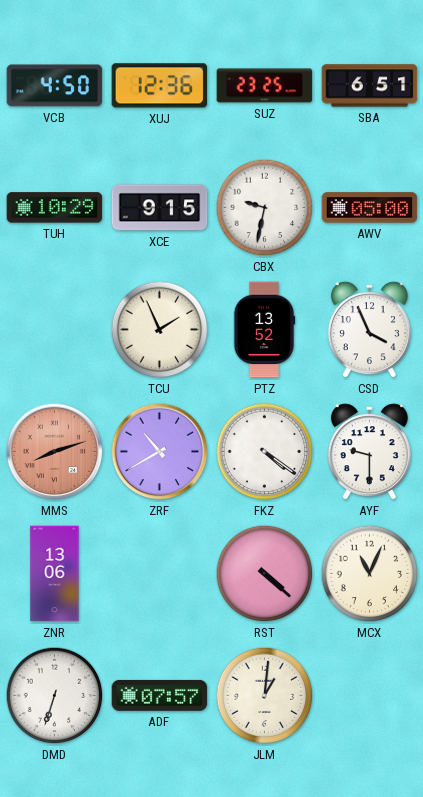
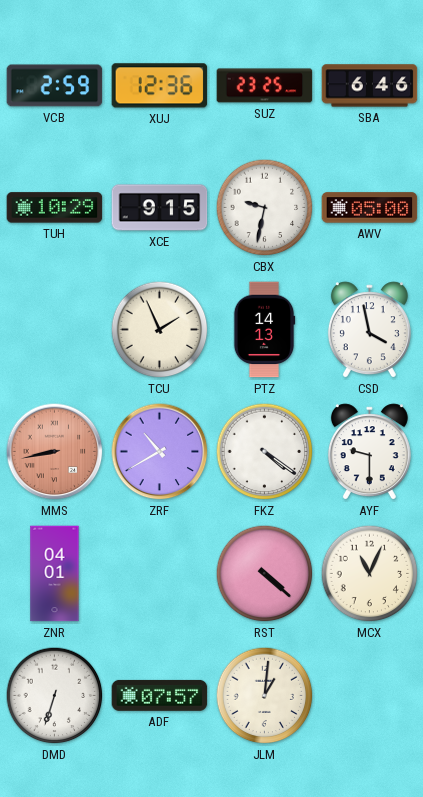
VCB: 4:50 -> 2:59
SBA: 6:51 -> 6:46
PTZ: 13:52 -> 14:13
CSD: 3:56 -> 3:58
MMS: 8:12 -> 8:43
ZNR: 13:06 -> 04:01
